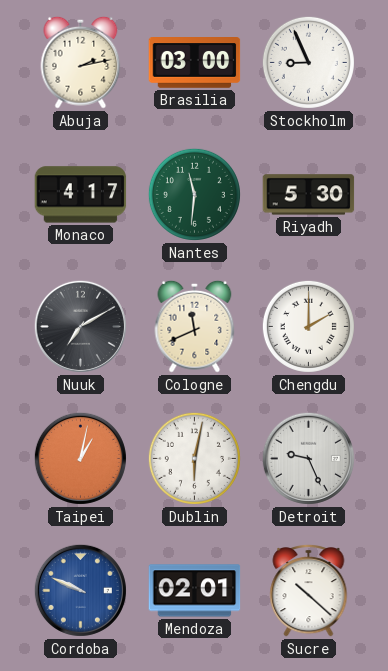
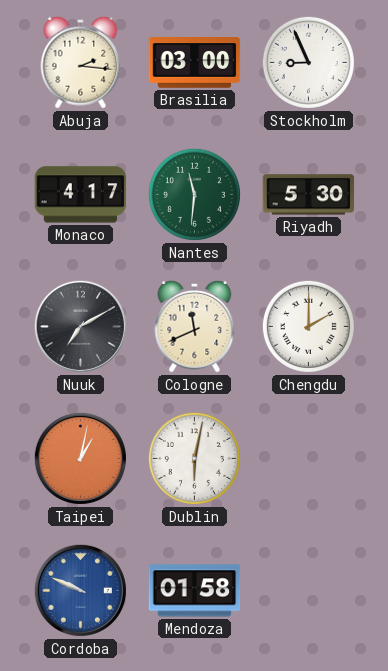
Abuja: 2:13 -> 2:16
Detroit: 9:26 -> none
Mendoza: 02:01 -> 01:58
Sucre: 10:22 -> none
